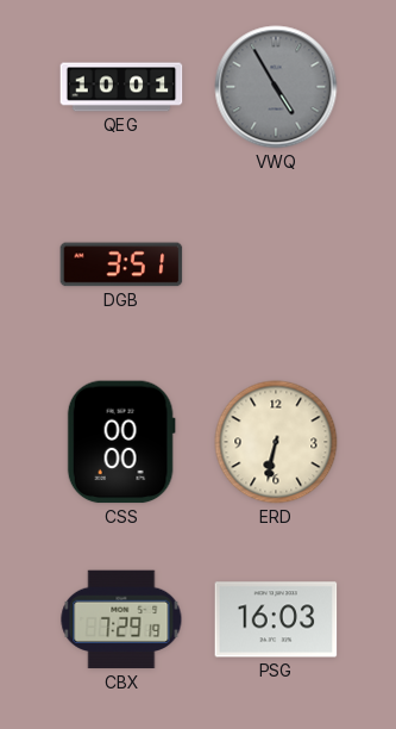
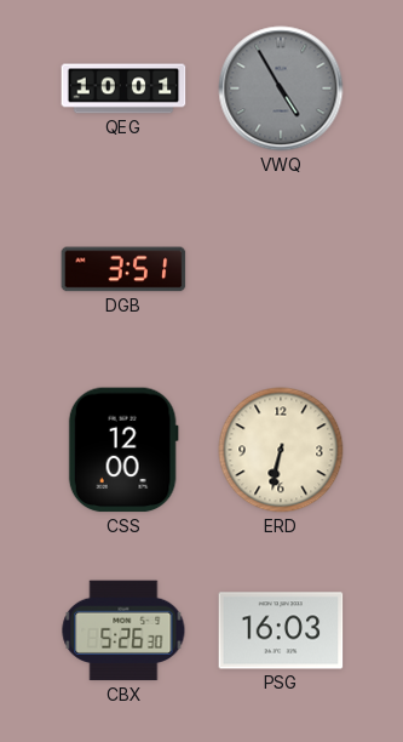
CSS: 00:00 -> 12:00
CBX: 7:29 -> 5:26
